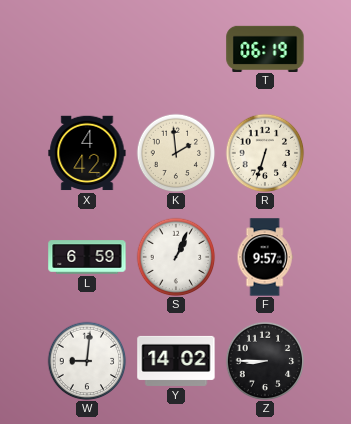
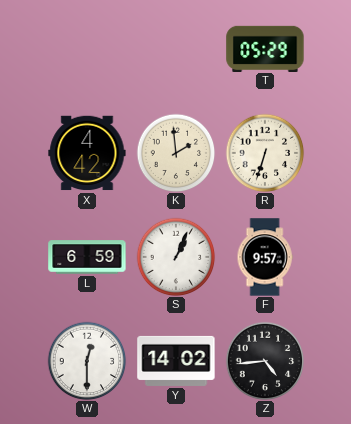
T: 06:19 -> 05:29
W: 9:01 -> 12:30
Z: 8:45 -> 4:44
